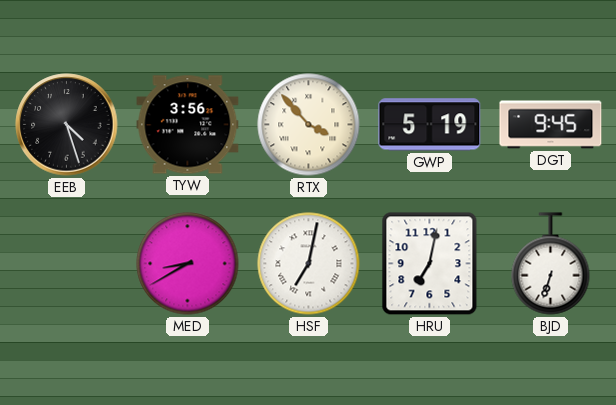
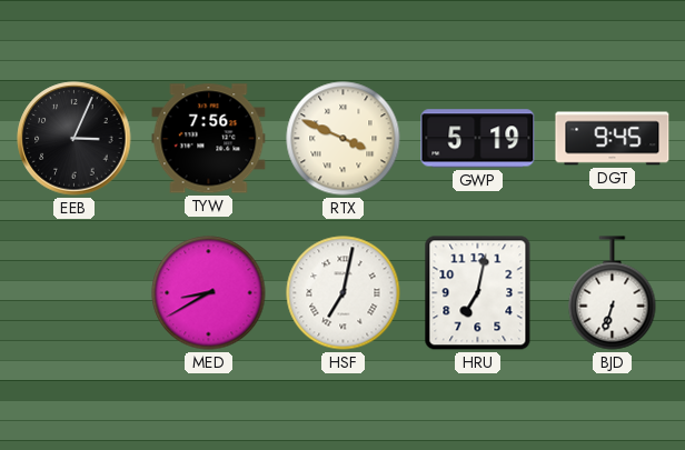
EEB: 4:27 -> 3:04
TYW: 3:56 -> 7:56
RTX: 3:53 -> 3:49
